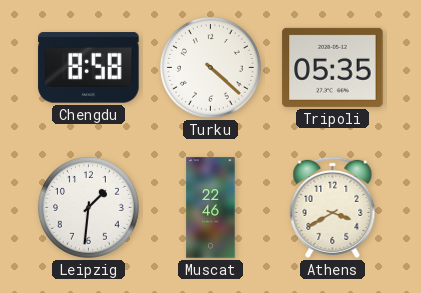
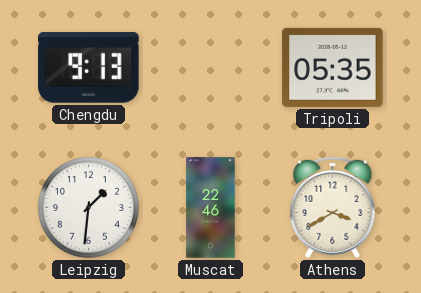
Chengdu: 8:58 -> 9:13
Turku: 4:22 -> none
